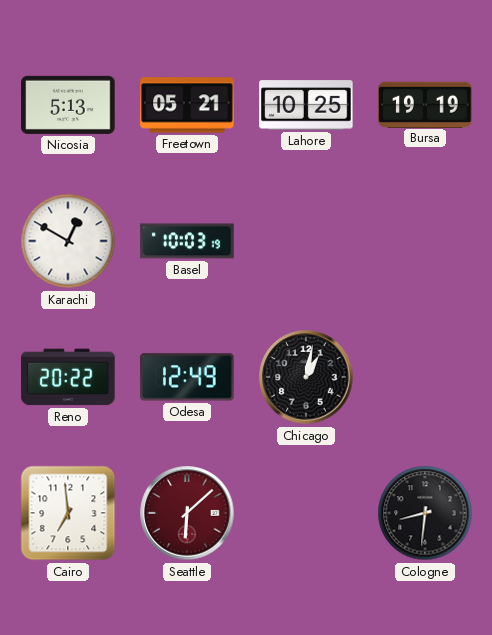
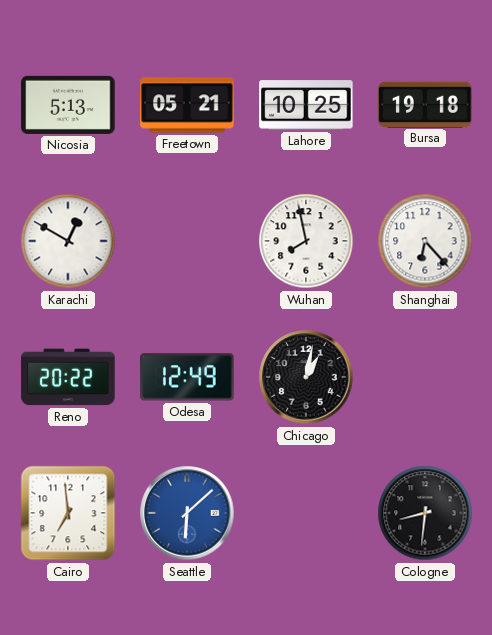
Bursa: 19:19 -> 19:18
Basel: 10:03 -> none
Wuhan: none -> 7:58
Shanghai: none -> 6:23
Seattle dial: burgundy -> blue
